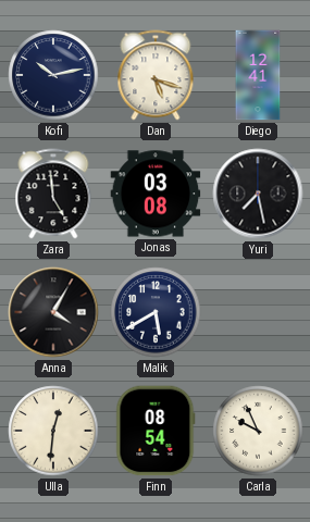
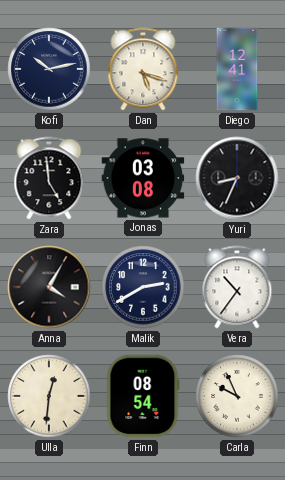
Yuri: 7:28 -> 8:34
Malik: 5:40 -> 2:40
Vera: none -> 10:36
